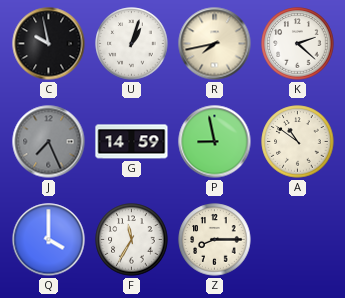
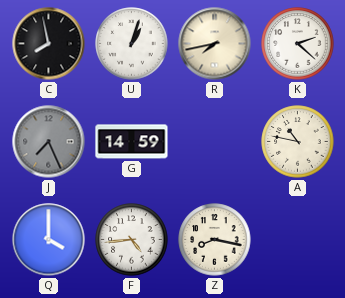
C: 9:58 -> 7:58
P: 8:58 -> none
A: 10:51 -> 10:47
F: 11:35 -> 4:44
Z: 8:15 -> 8:17
